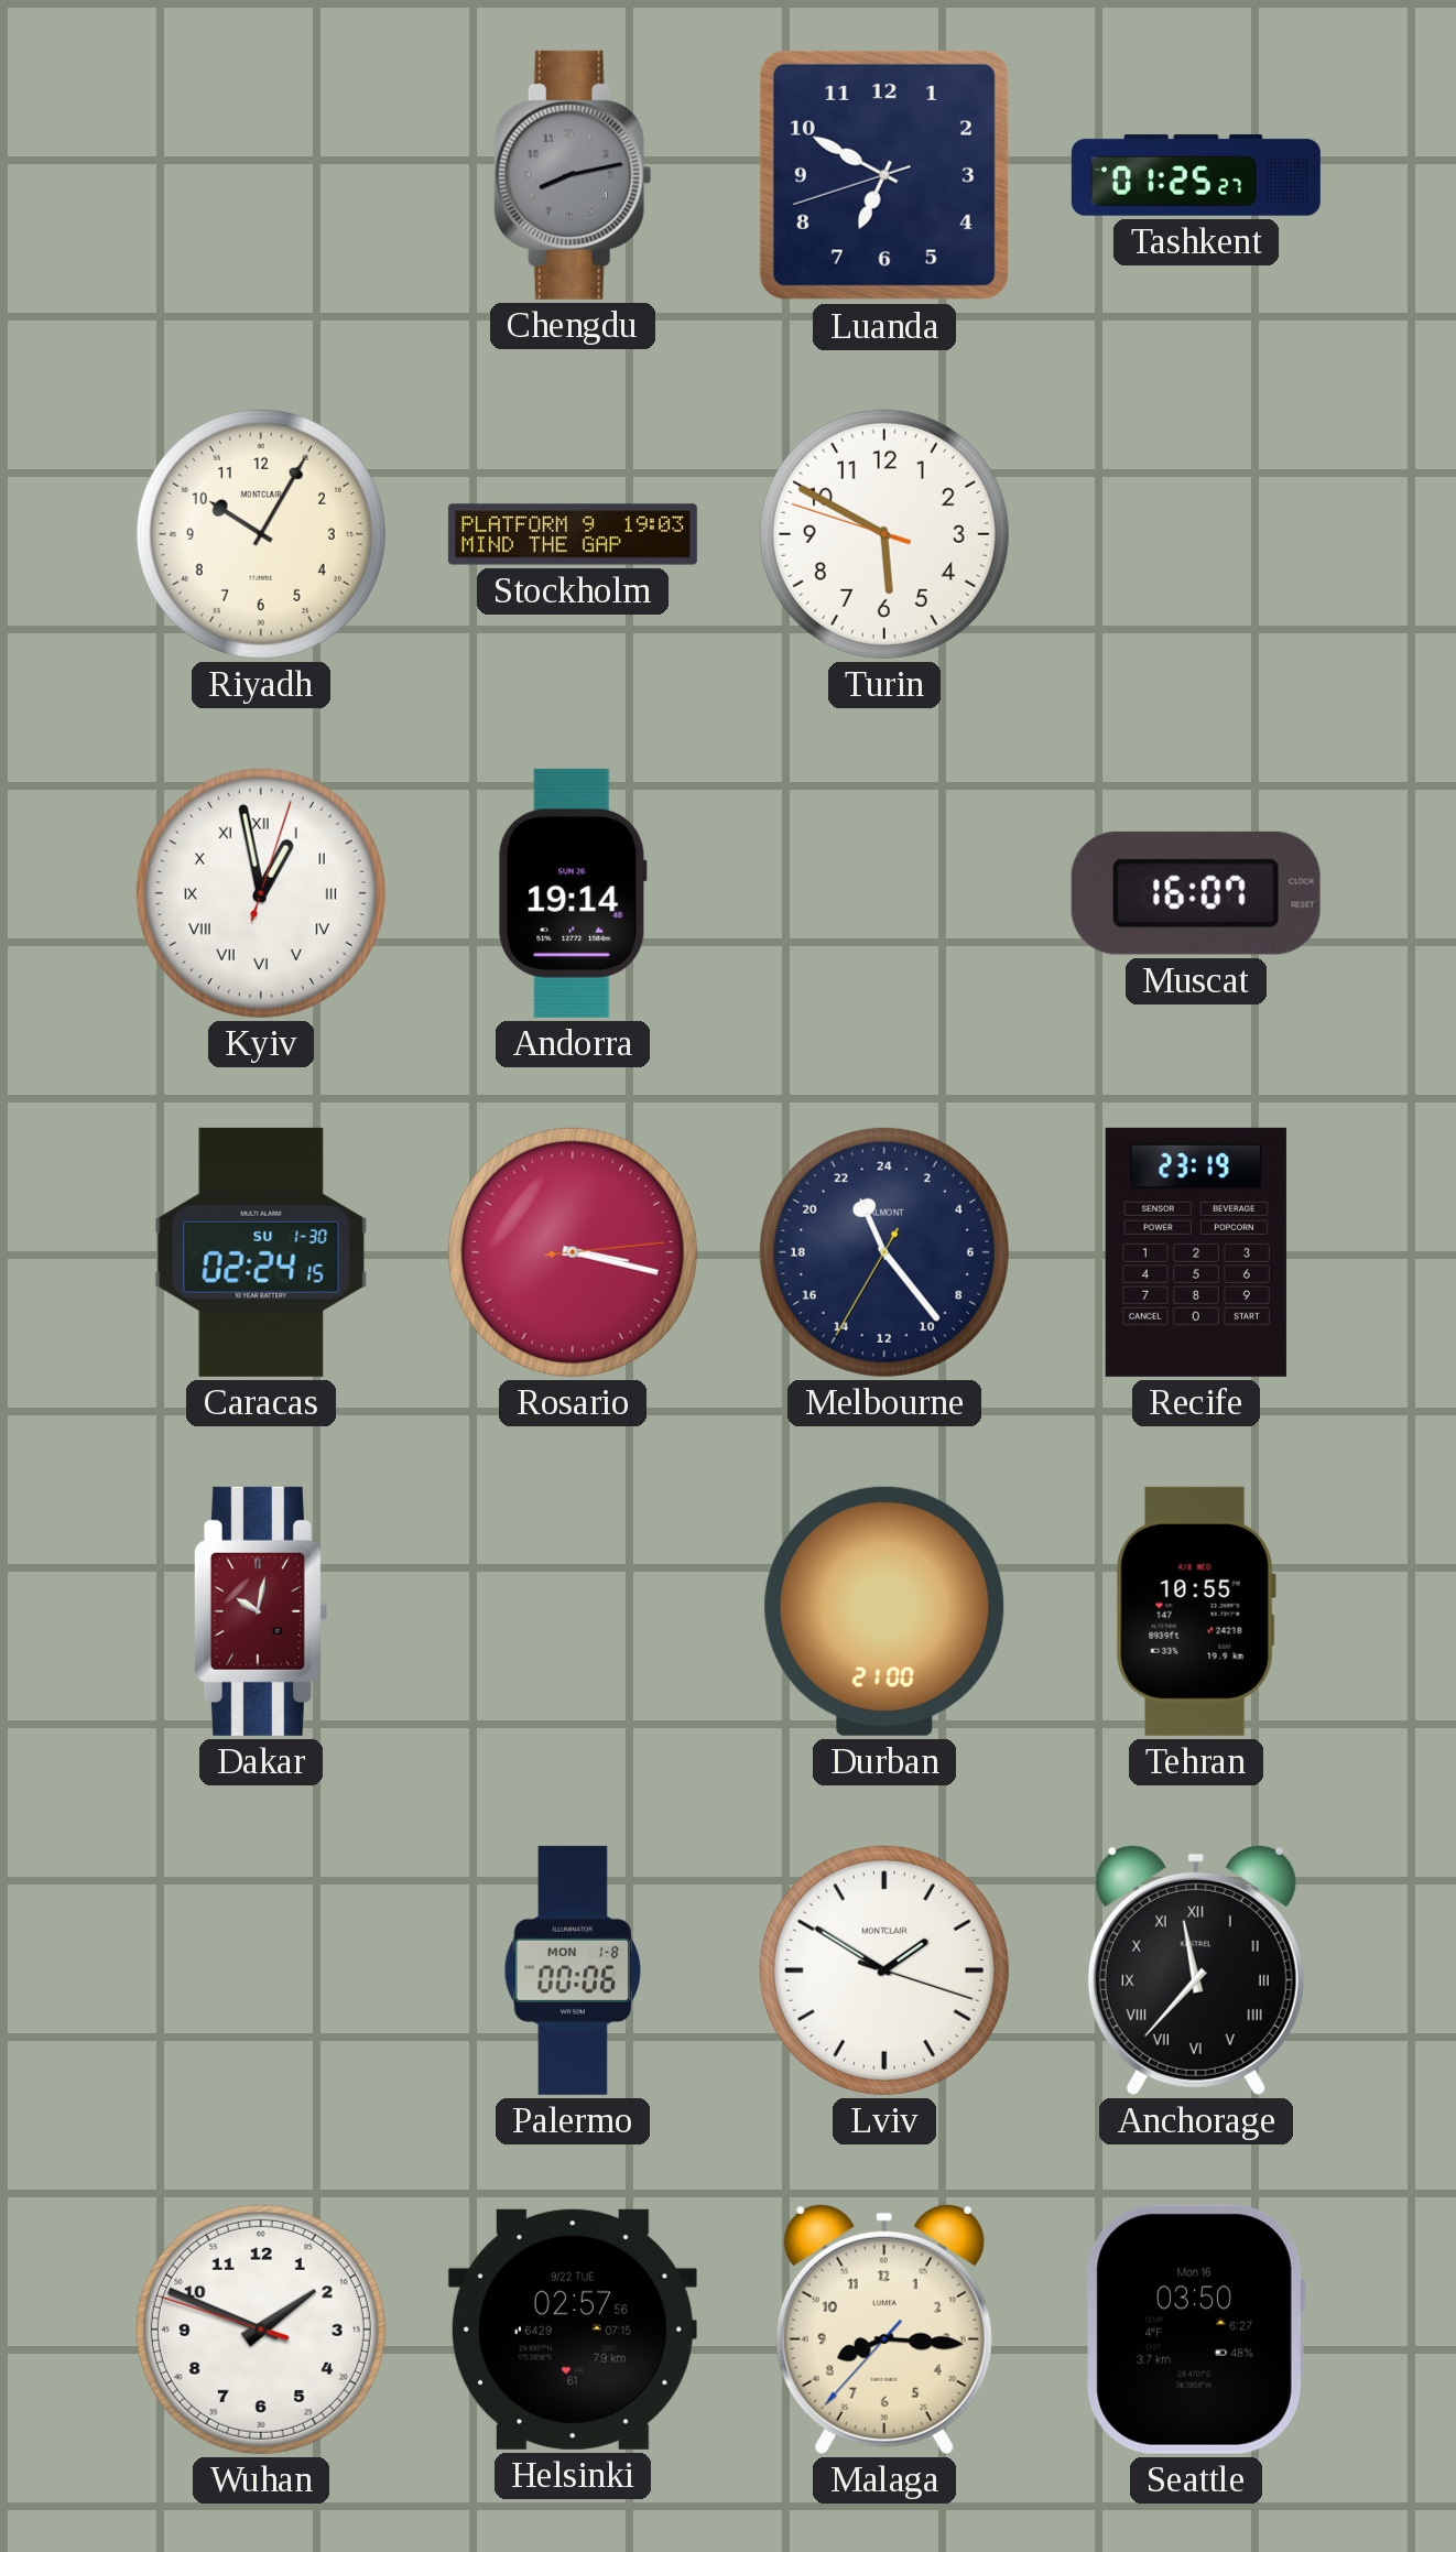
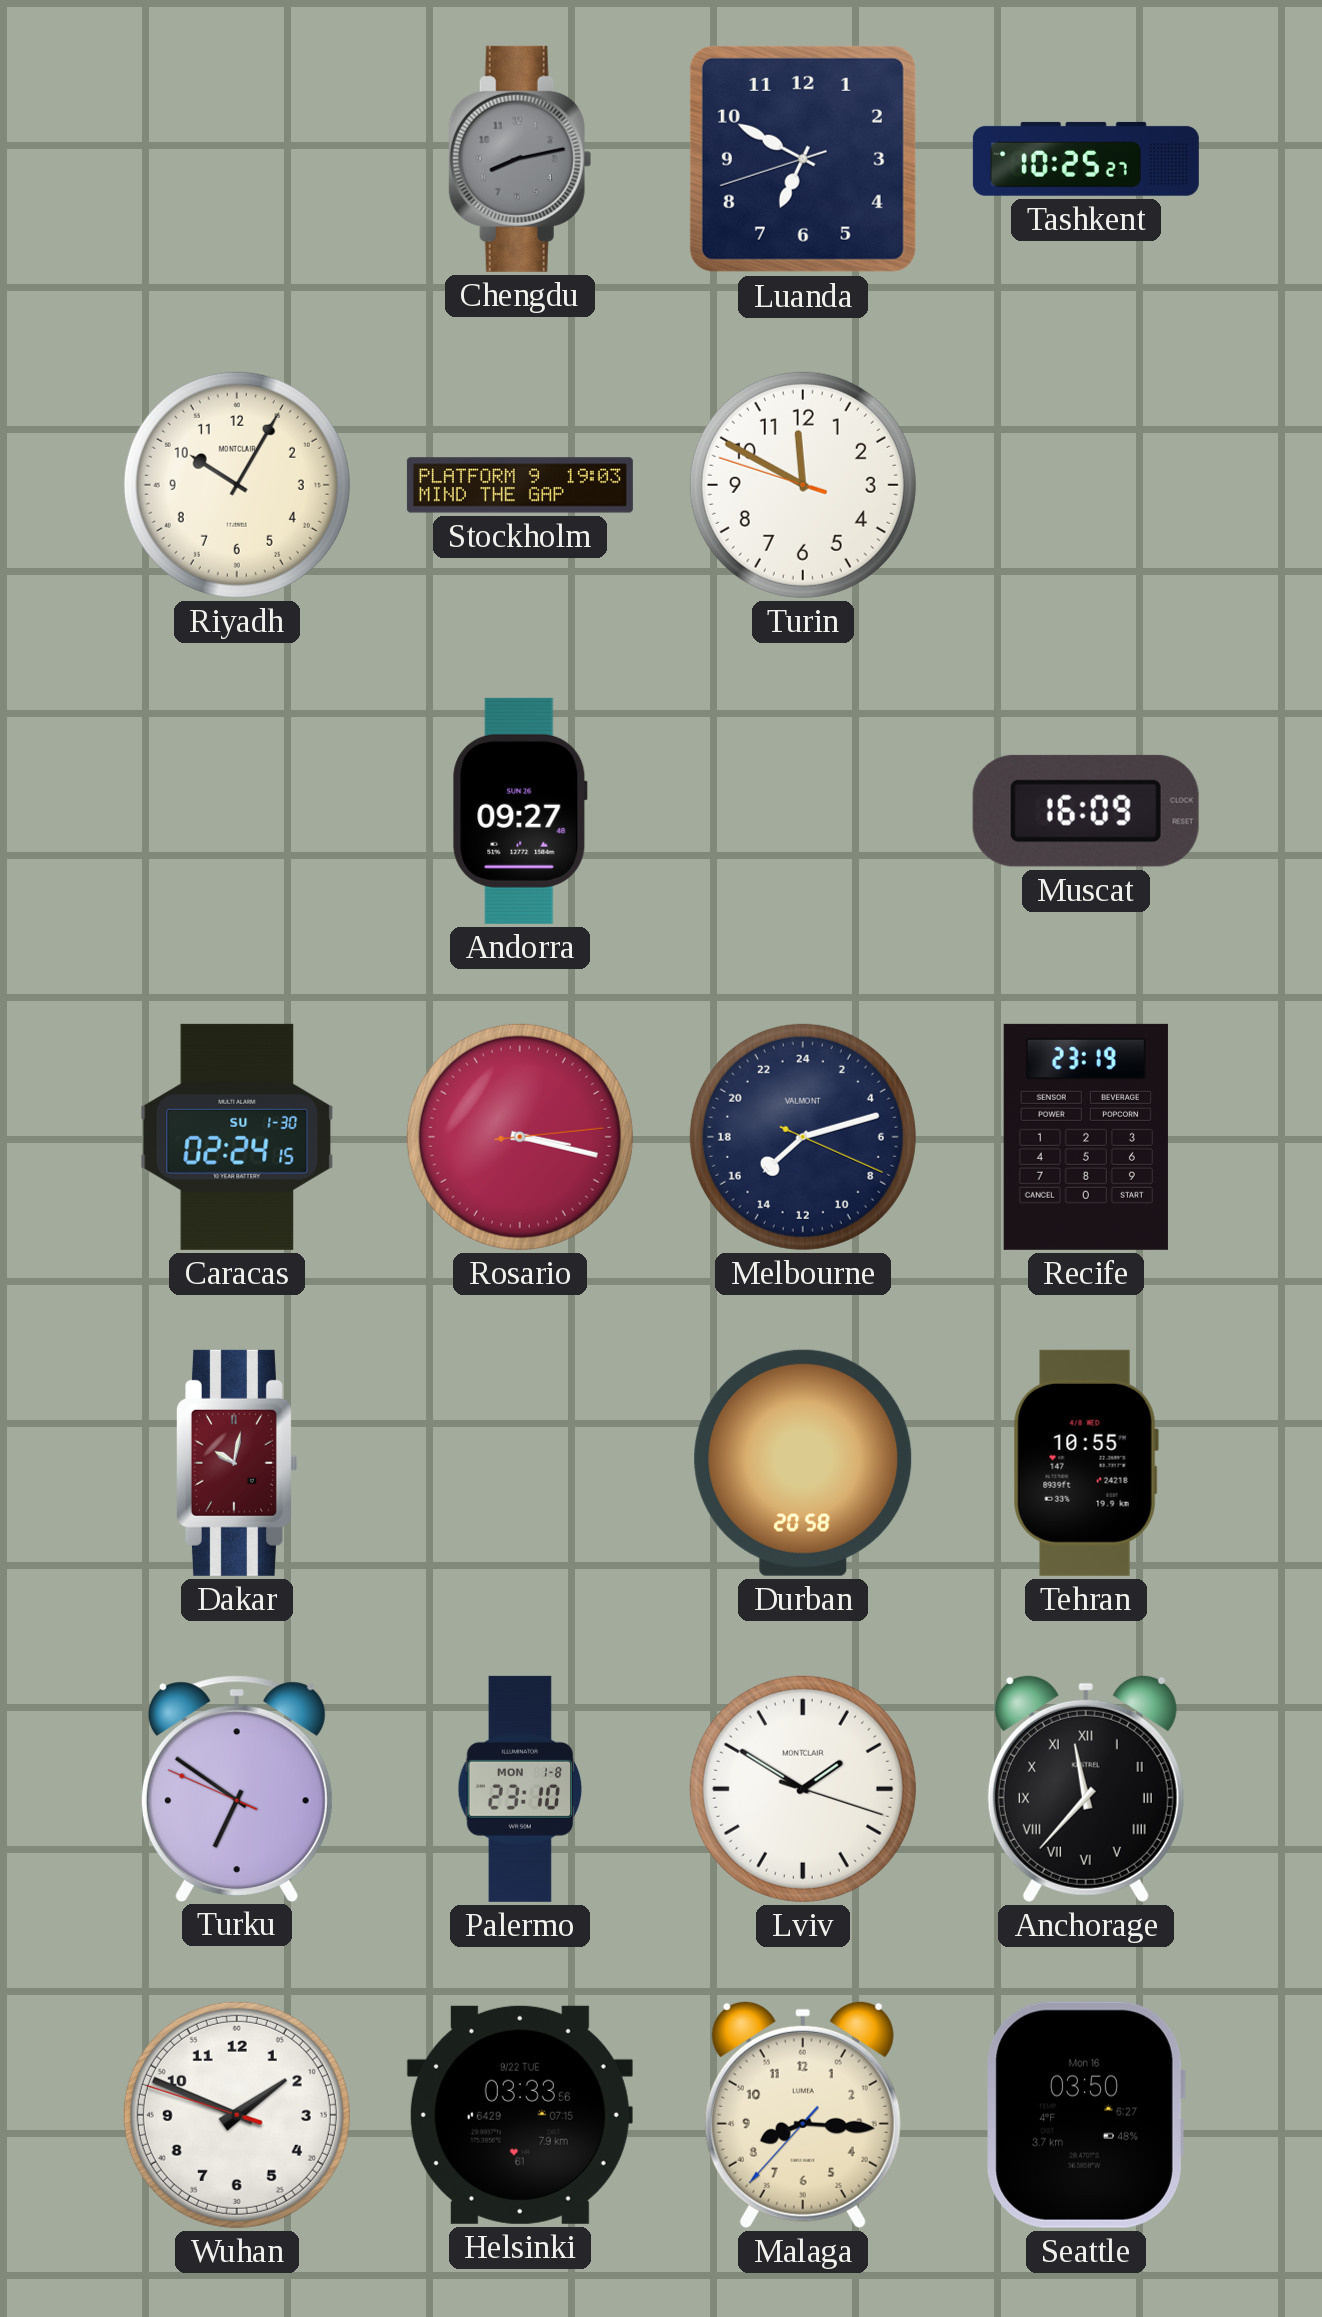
Tashkent: 01:25 -> 10:25
Turin: 5:49 -> 11:49
Kyiv: 12:58 -> none
Andorra: 19:14 -> 09:27
Muscat: 16:07 -> 16:09
Melbourne: 22:23 -> 15:12
Durban: 21:00 -> 20:58
Turku: none -> 6:50
Palermo: 00:06 -> 23:10
Helsinki: 02:57 -> 03:33
